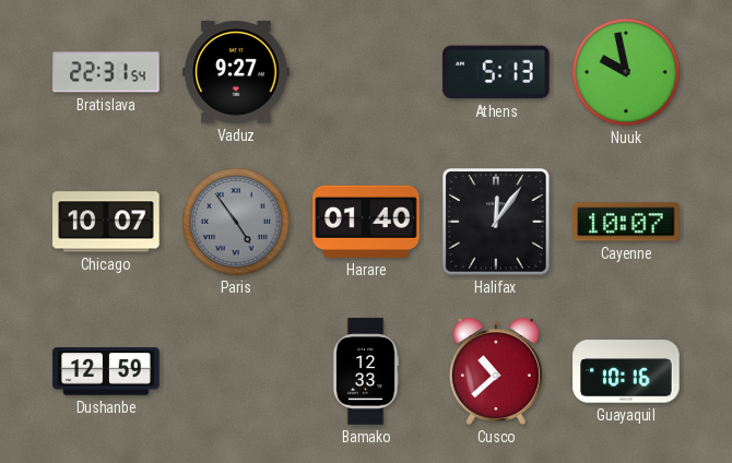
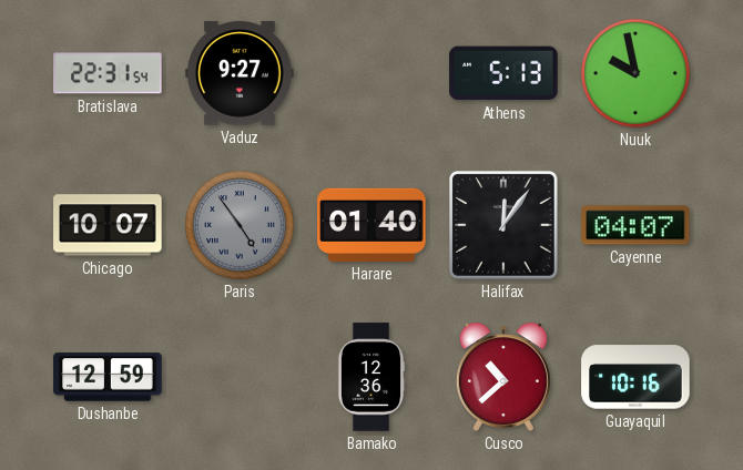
Cayenne: 10:07 -> 04:07
Bamako: 12:33 -> 12:36
